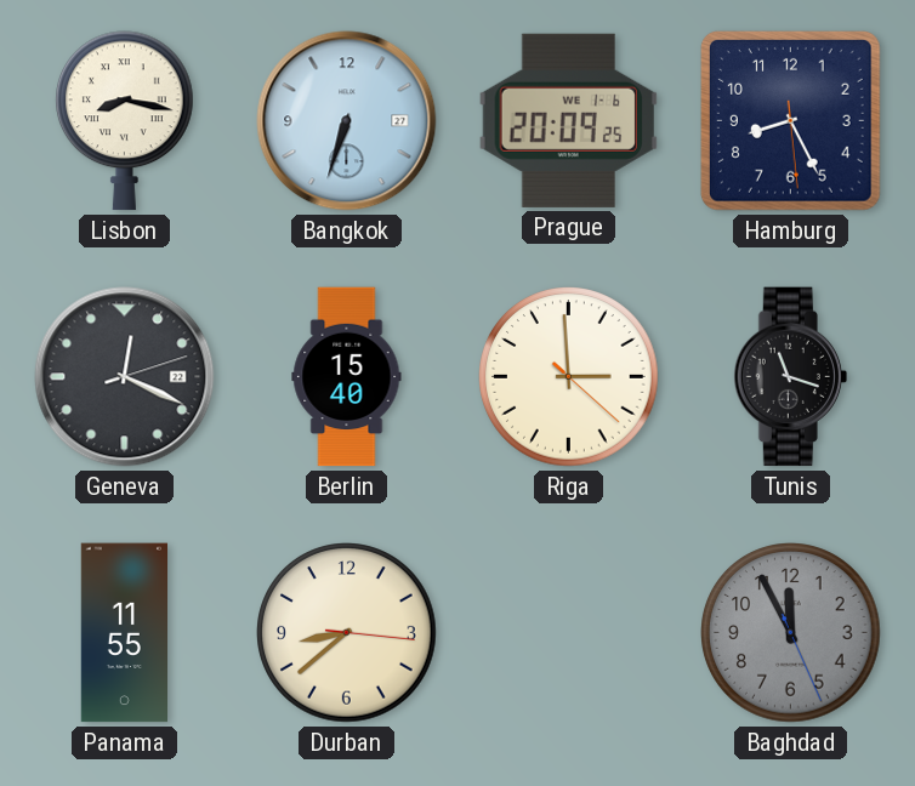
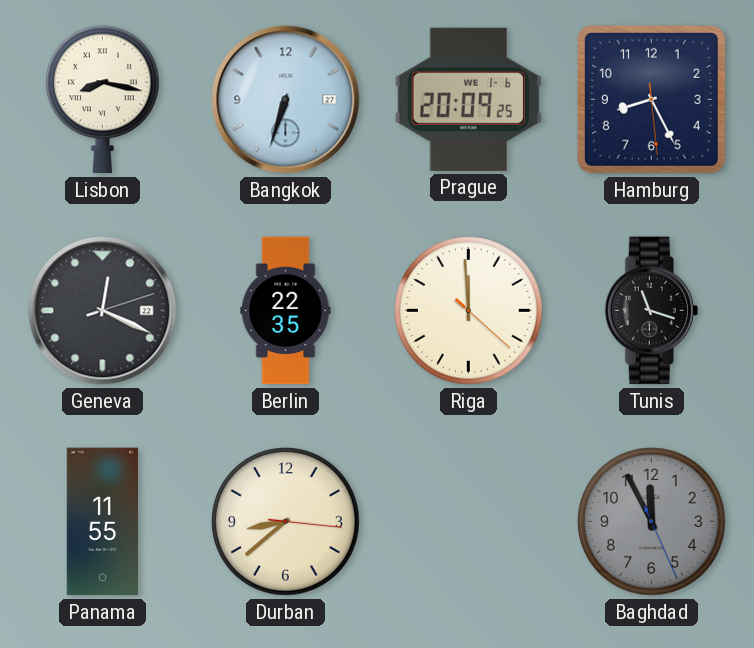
Berlin: 15:40 -> 22:35
Riga: 2:59 -> 11:59
